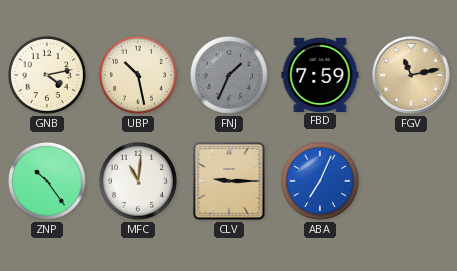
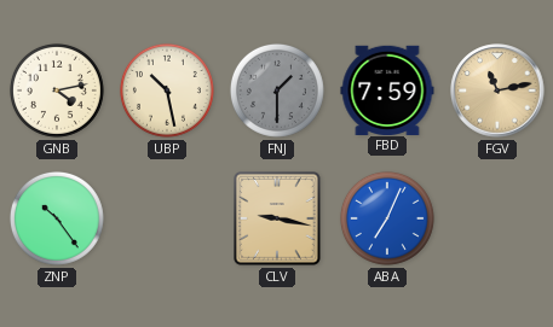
FNJ: 1:34 -> 1:30
MFC: 11:01 -> none
CLV: 9:15 -> 9:17
